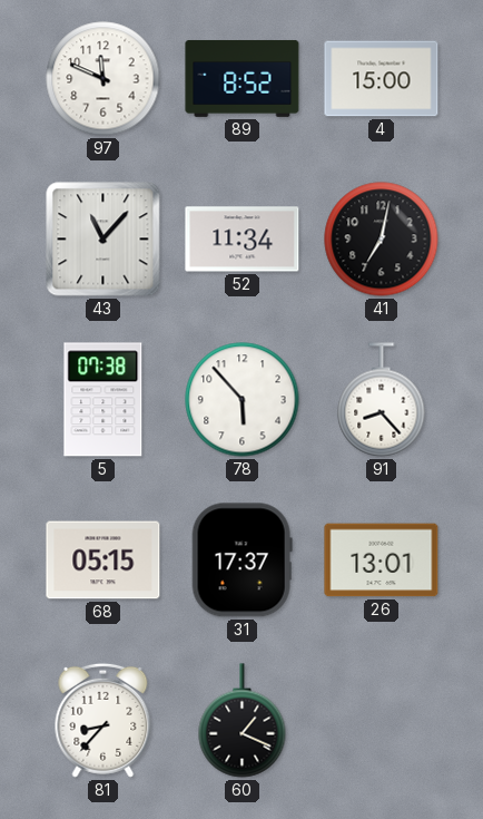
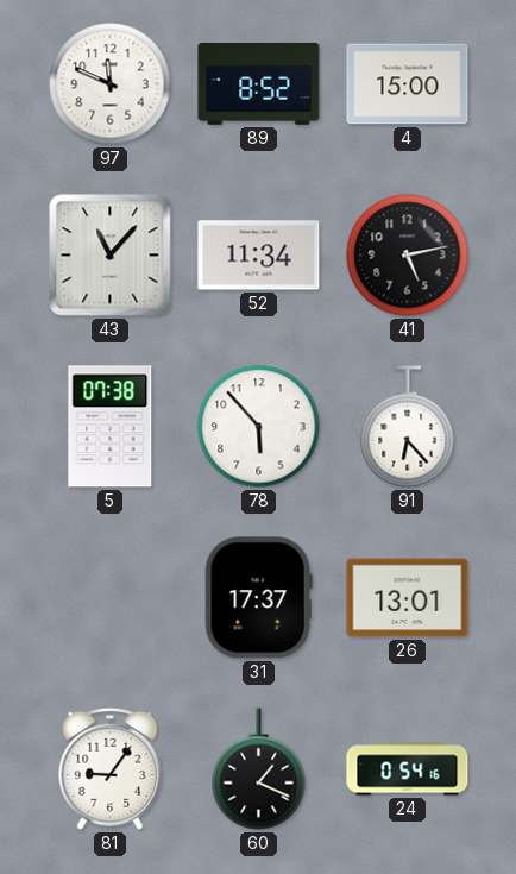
41: 7:02 -> 5:13
91: 8:23 -> 6:23
68: 05:15 -> none
81: 8:37 -> 9:06
24: none -> 0:54
